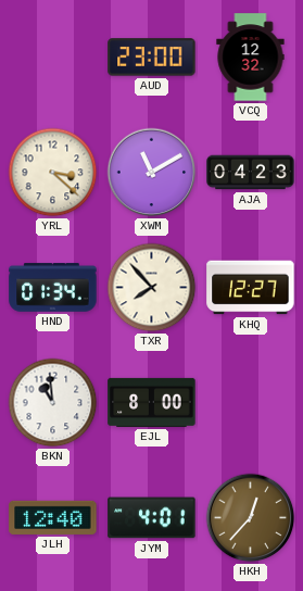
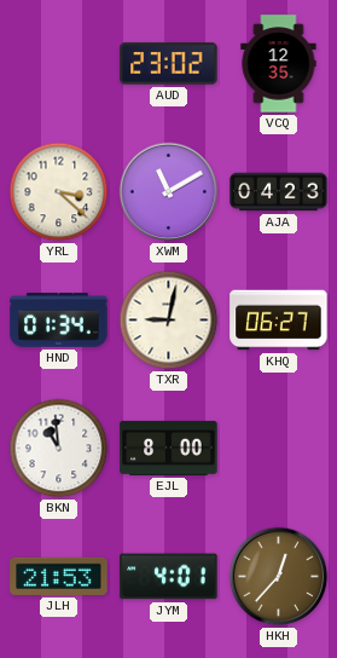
AUD: 23:00 -> 23:02
VCQ: 12:32 -> 12:35
TXR: 7:53 -> 9:02
KHQ: 12:27 -> 06:27
JLH: 12:40 -> 21:53
